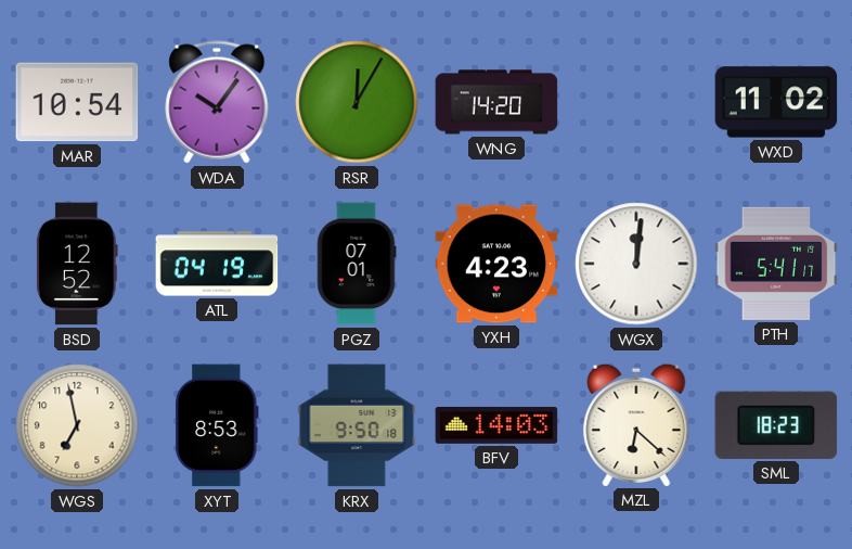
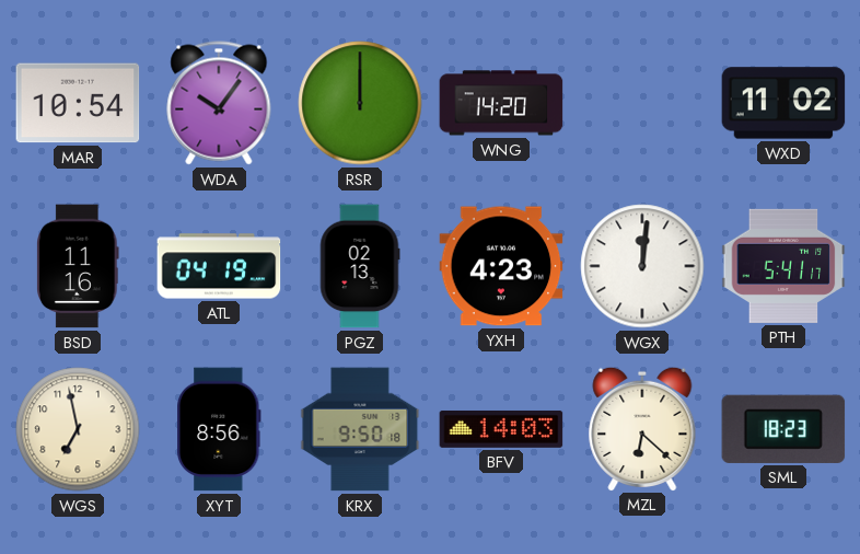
RSR: 12:05 -> 12:00
BSD: 12:52 -> 11:16
PGZ: 07:01 -> 02:13
XYT: 8:53 -> 8:56
